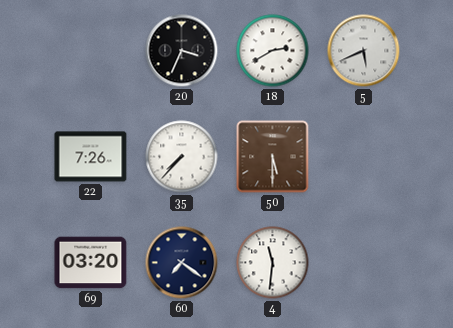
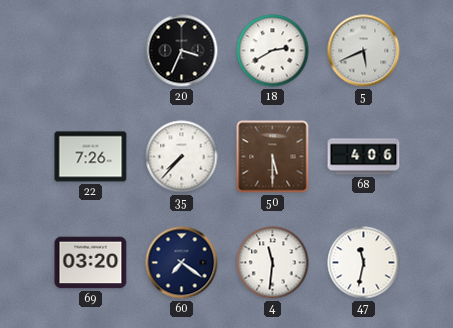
68: none -> 4:06
47: none -> 11:32
